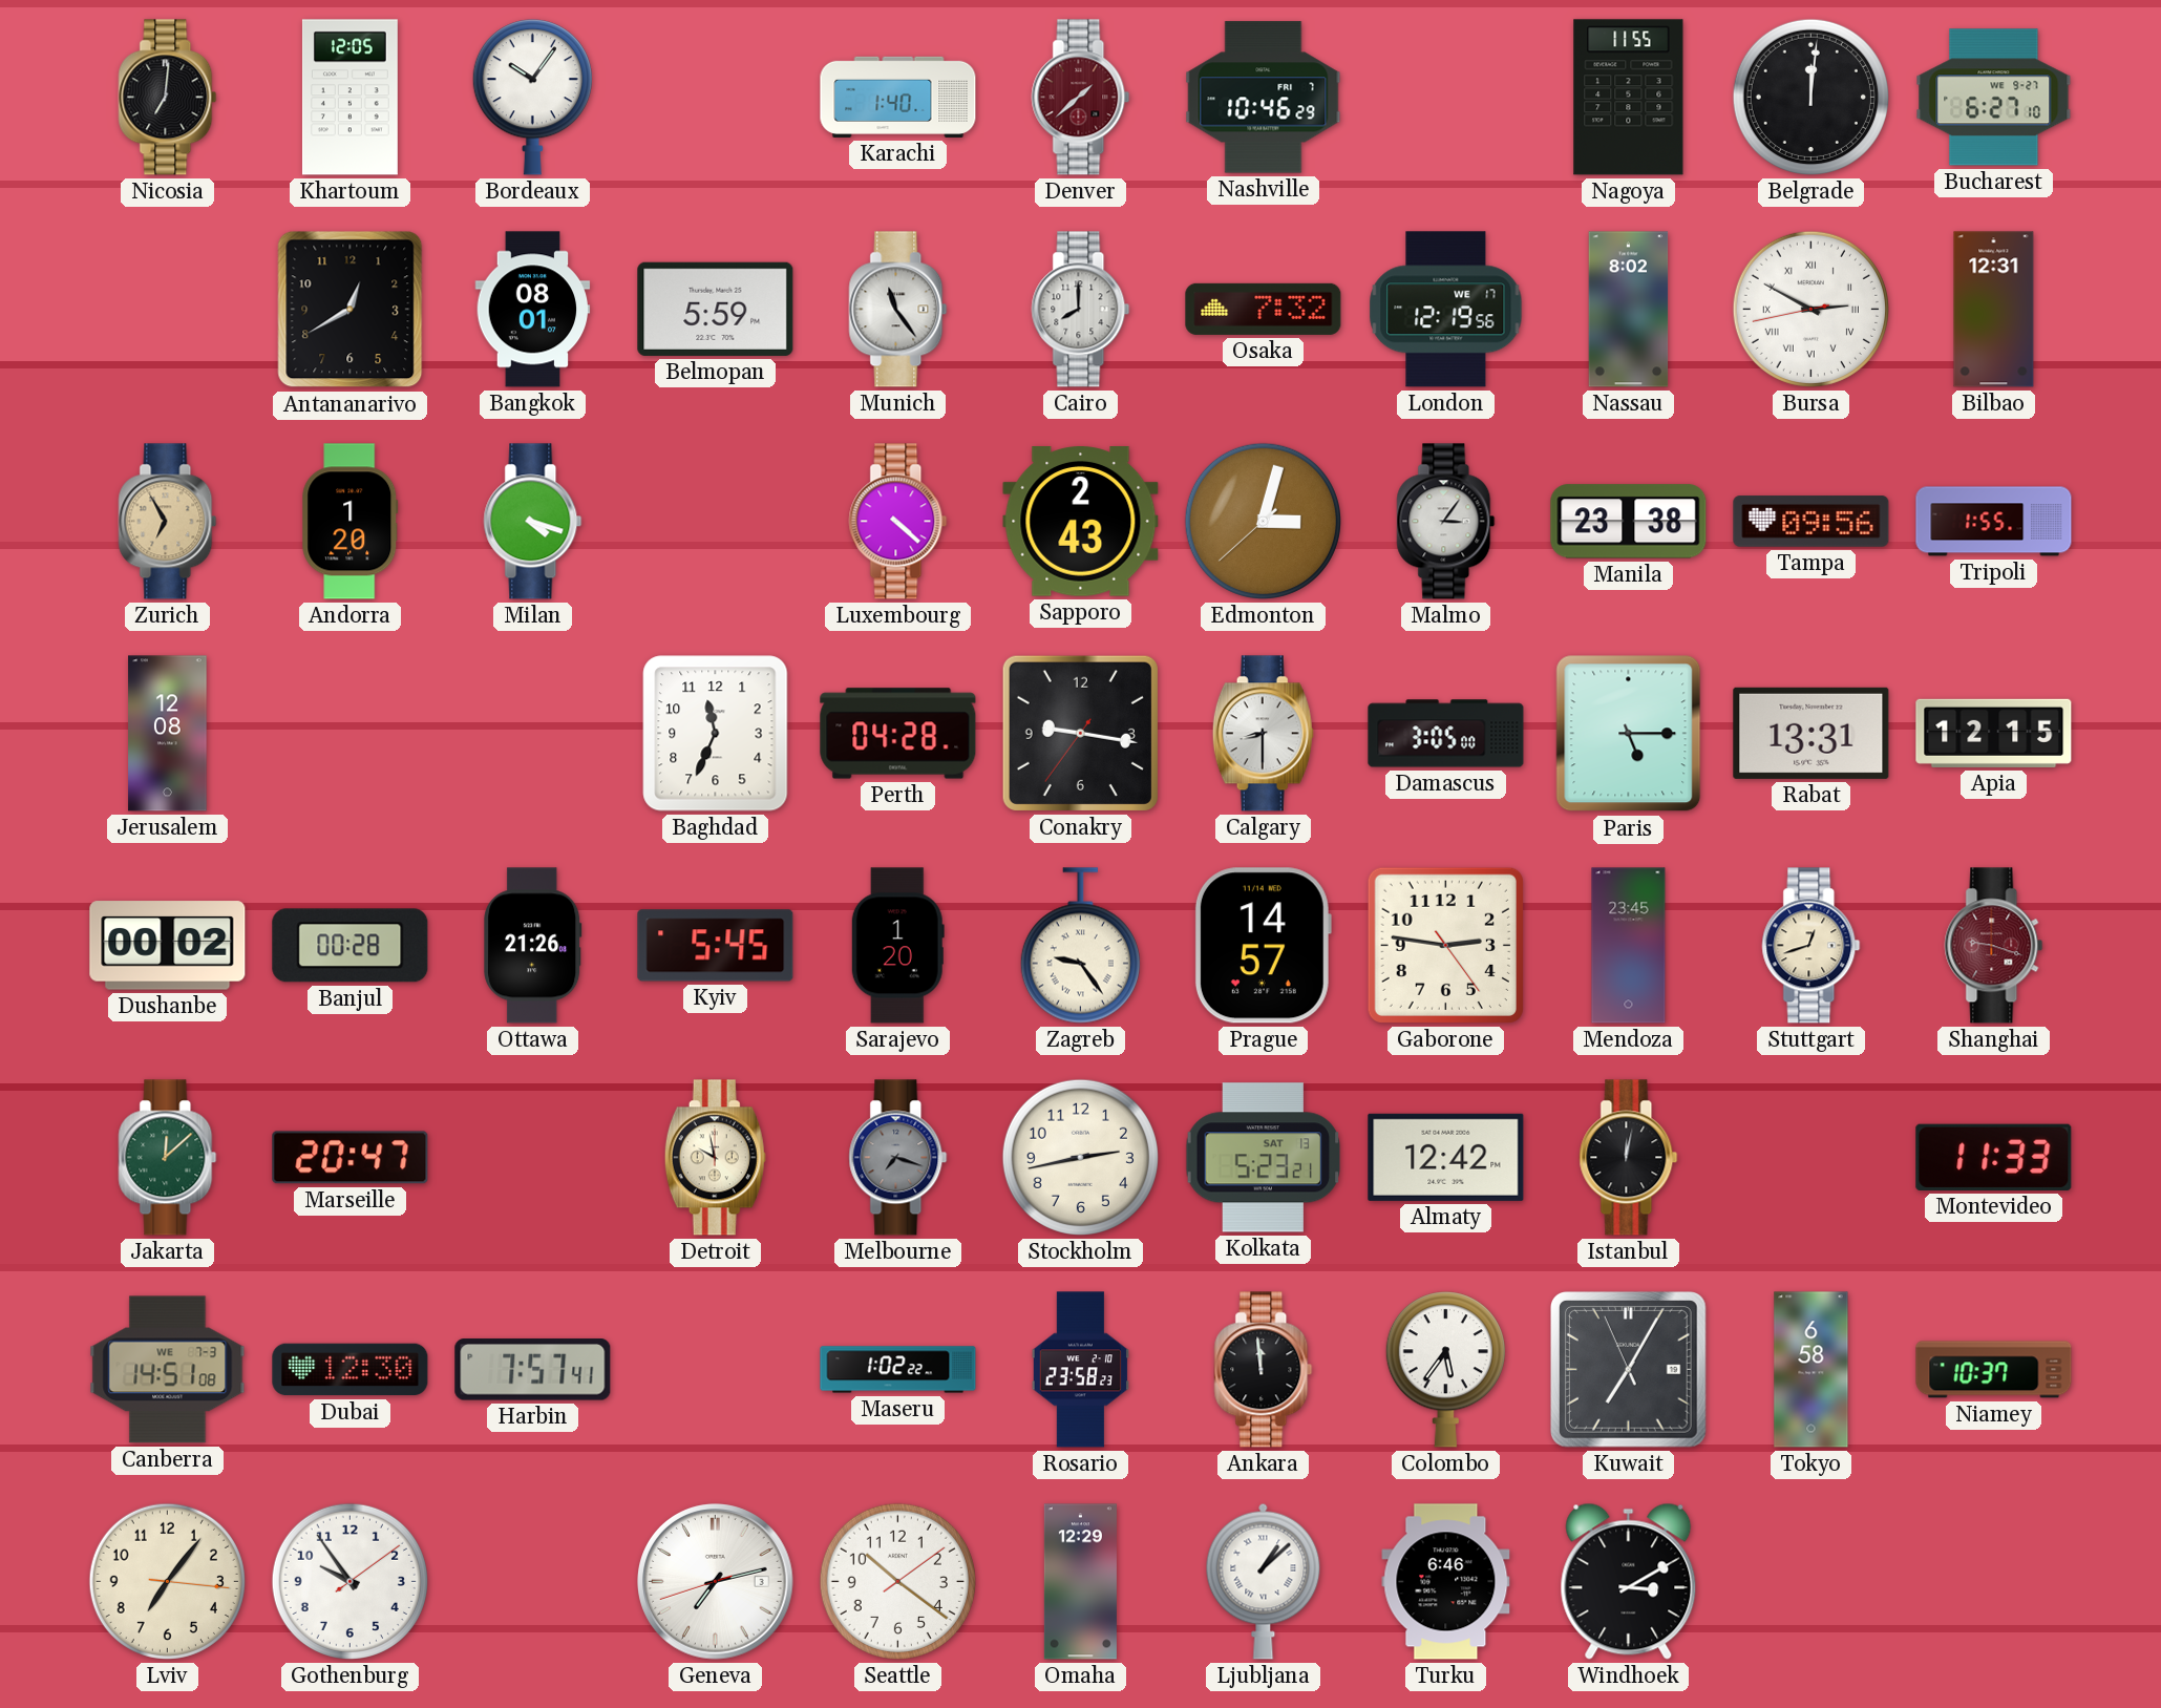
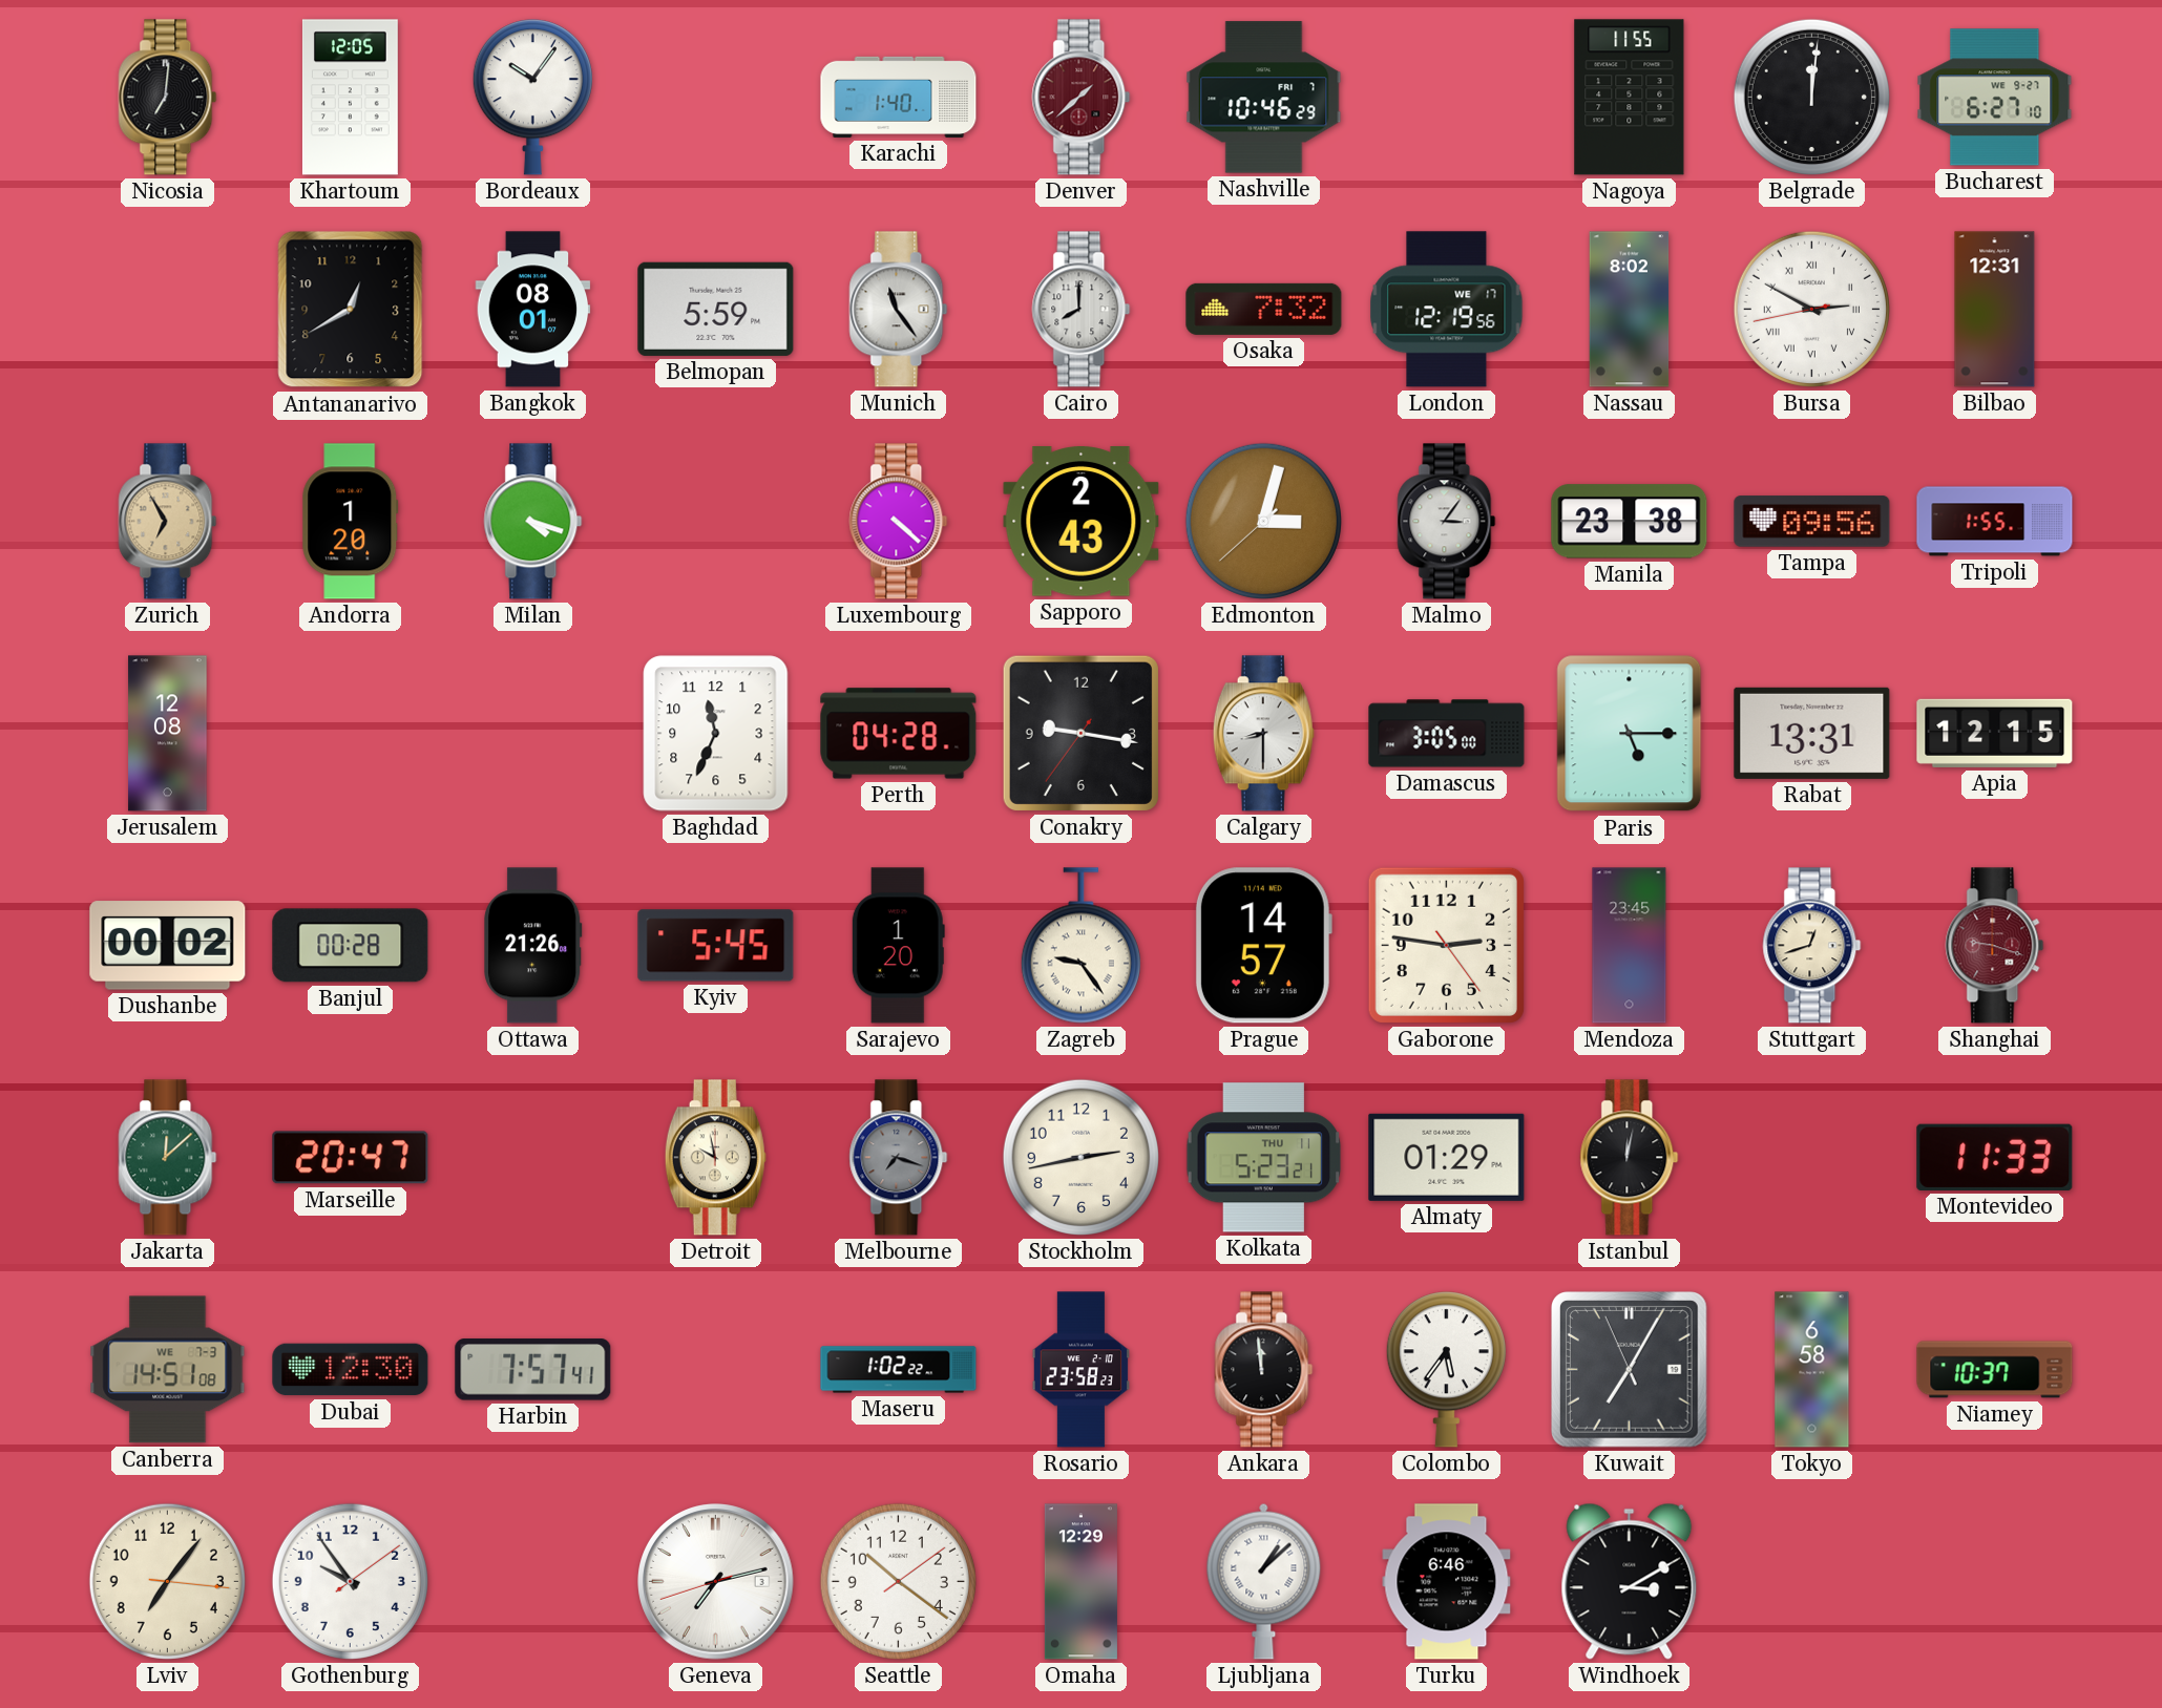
Kolkata date: SAT 13 -> THU 11
Almaty: 12:42 -> 01:29
